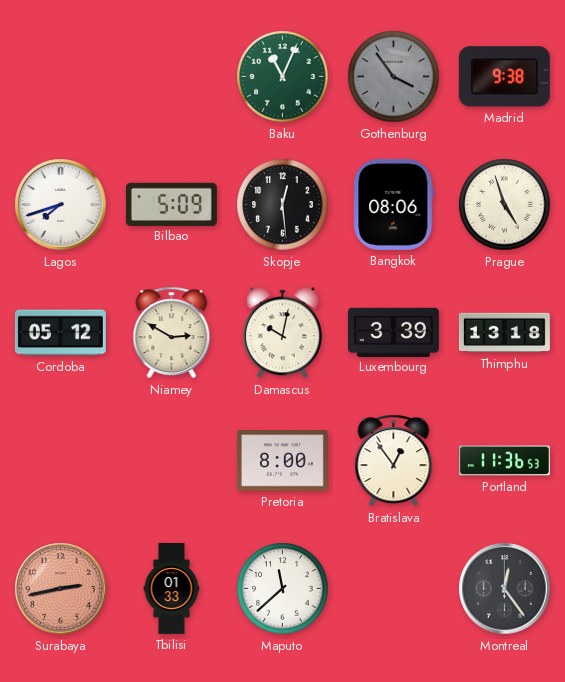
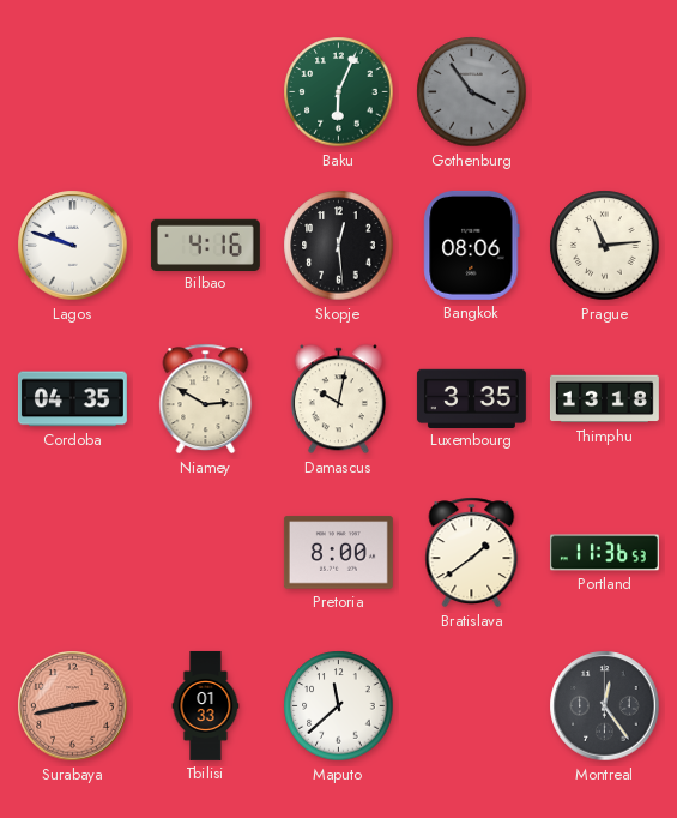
Baku: 11:04 -> 6:04
Madrid: 9:38 -> none
Lagos: 7:42 -> 9:48
Bilbao: 5:09 -> 4:16
Prague: 4:57 -> 11:14
Cordoba: 05:12 -> 04:35
Luxembourg: 3:39 -> 3:35
Bratislava: 12:54 -> 1:39
